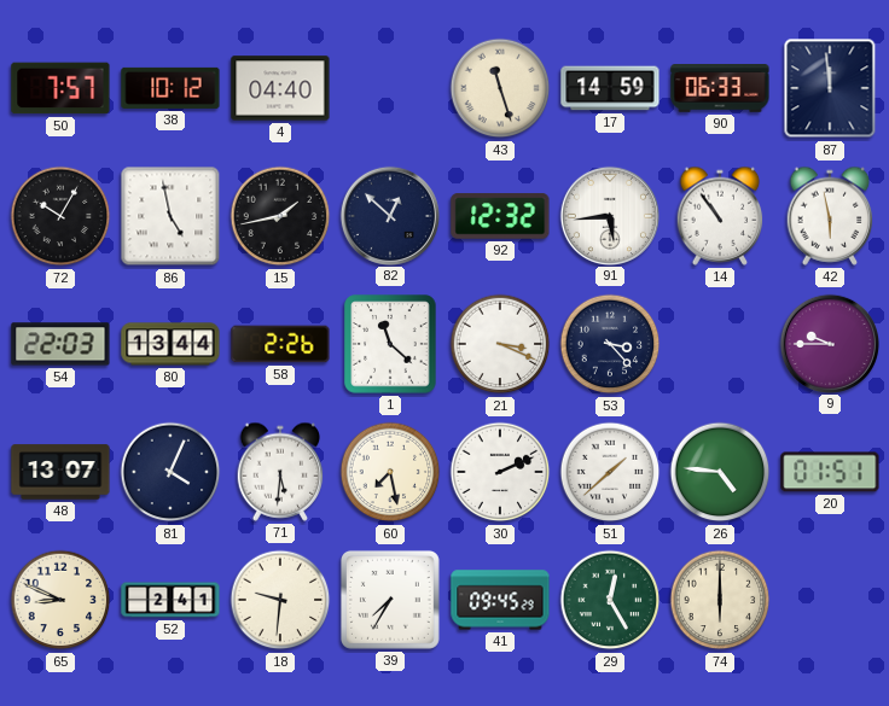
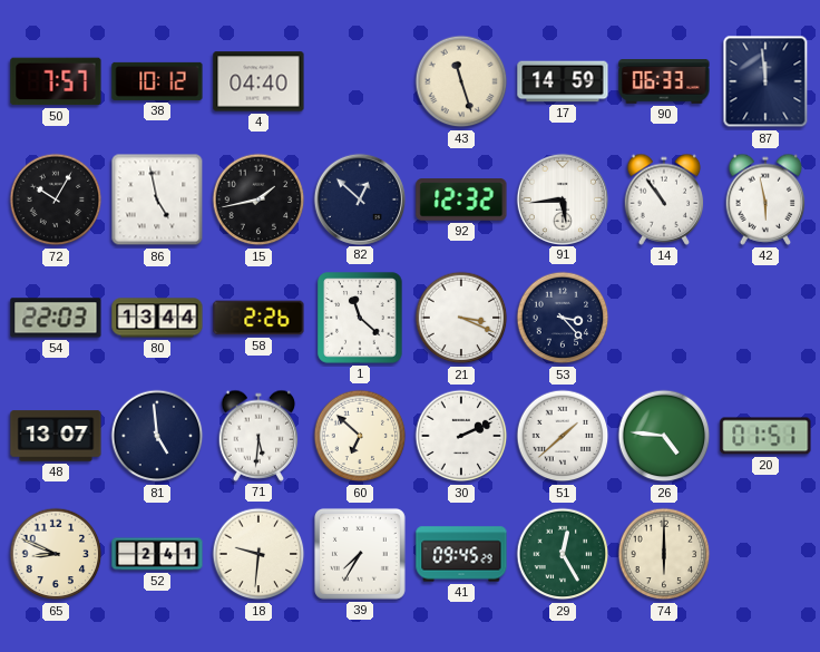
9: 9:45 -> none
81: 4:04 -> 4:59
60: 7:28 -> 6:52
